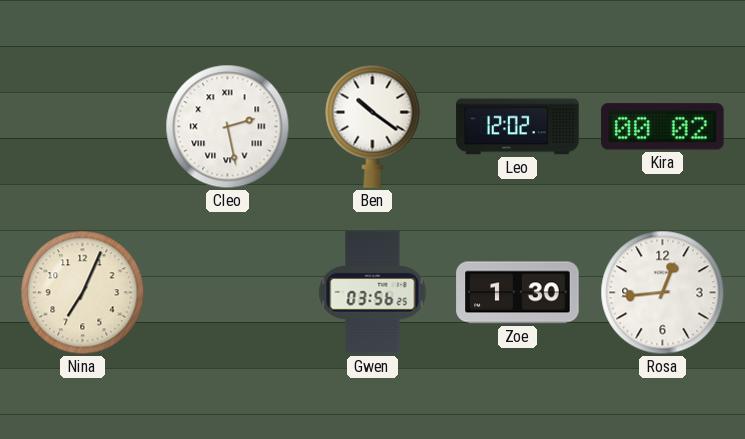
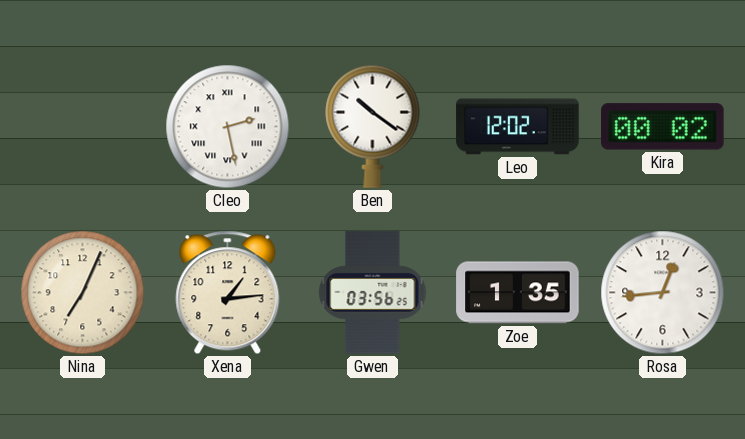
Xena: none -> 1:14
Zoe: 1:30 -> 1:35
